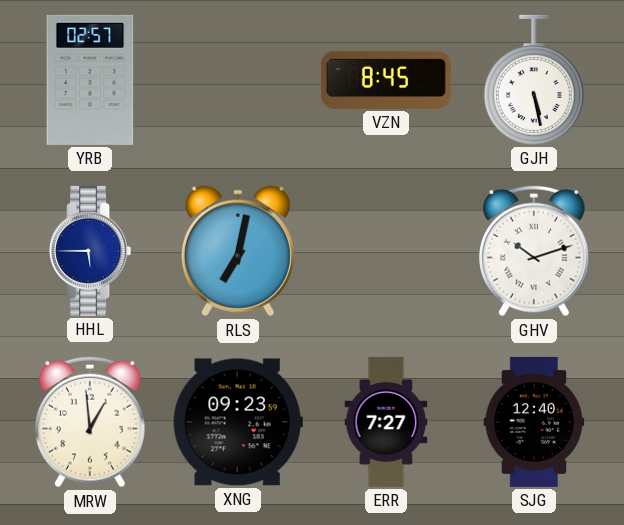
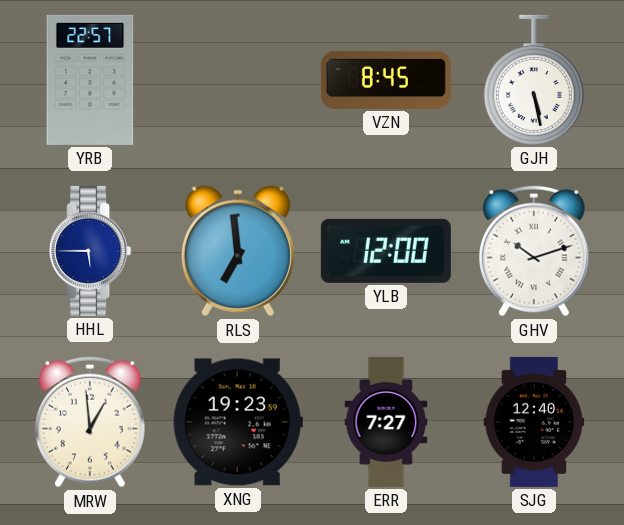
YRB: 02:57 -> 22:57
RLS: 7:02 -> 6:59
YLB: none -> 12:00
XNG: 09:23 -> 19:23
